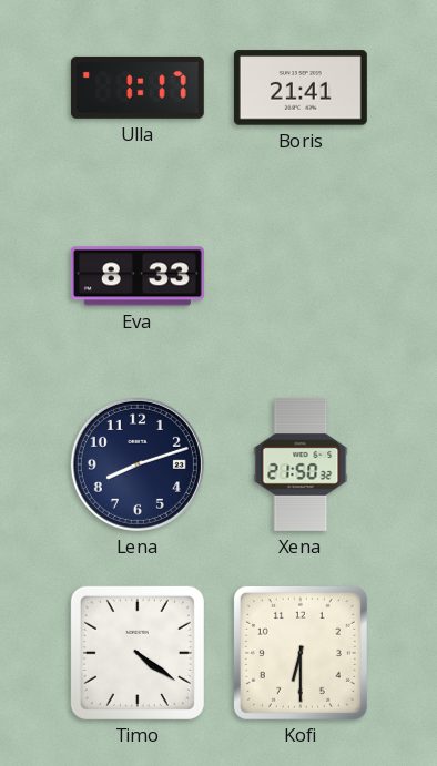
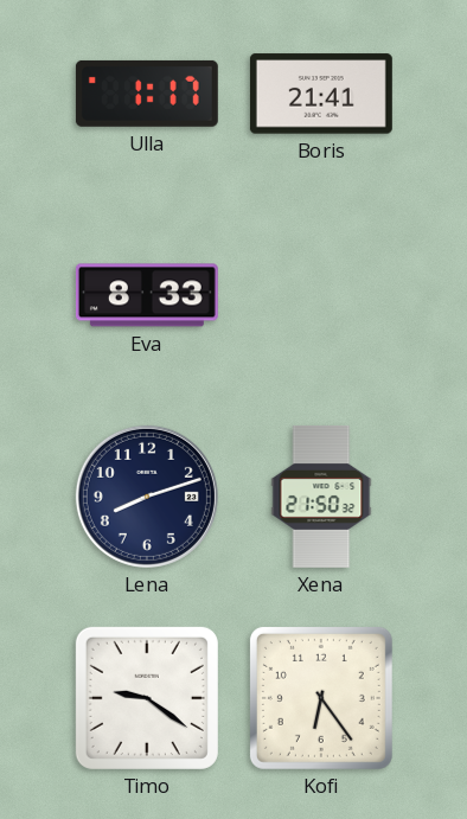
Timo: 4:21 -> 9:21
Kofi: 6:30 -> 6:24
